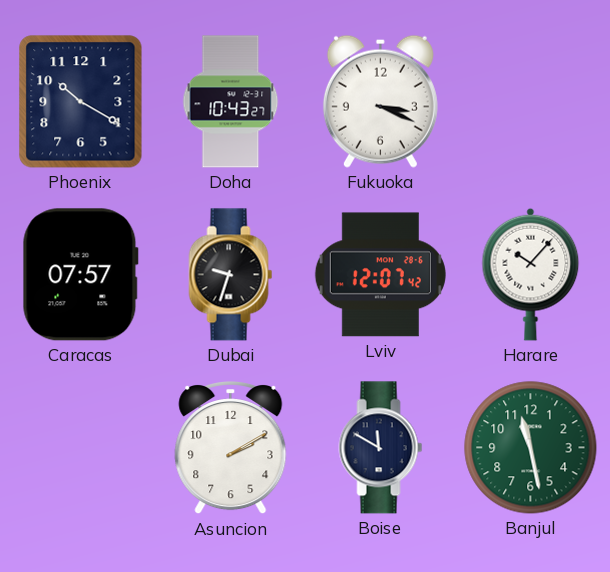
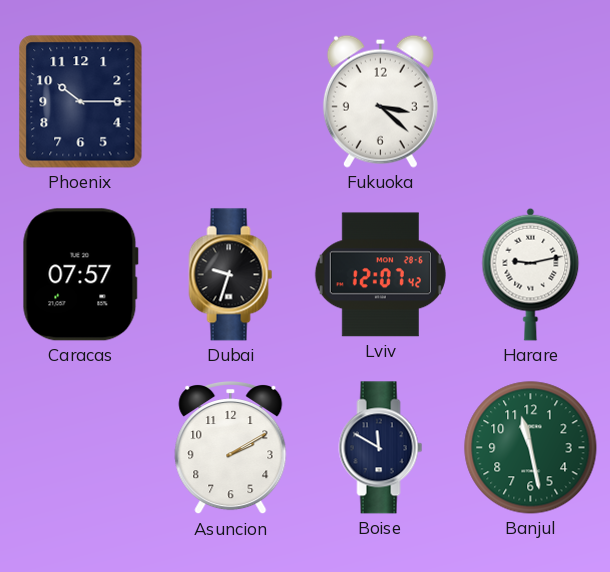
Phoenix: 10:20 -> 10:15
Doha: 10:43 -> none
Fukuoka: 3:19 -> 3:22
Harare: 10:07 -> 9:13
